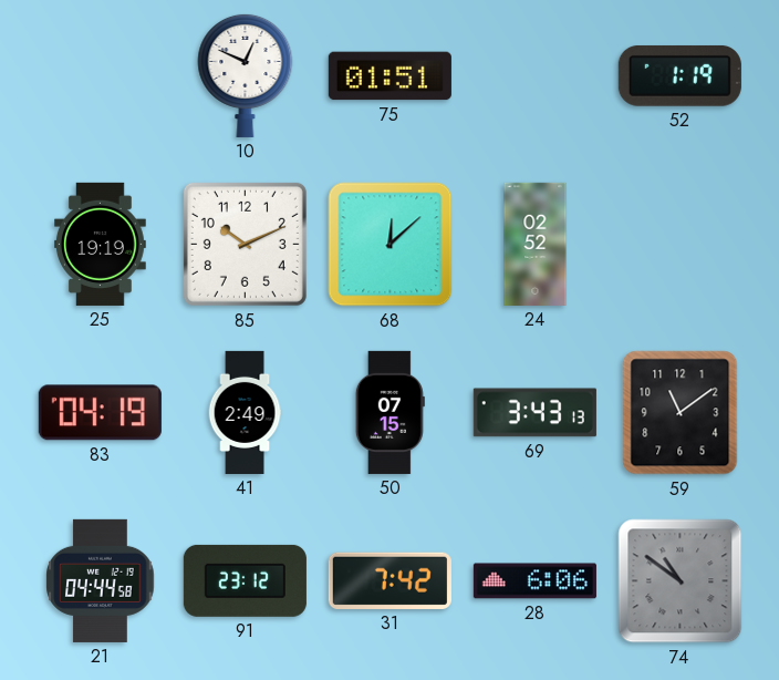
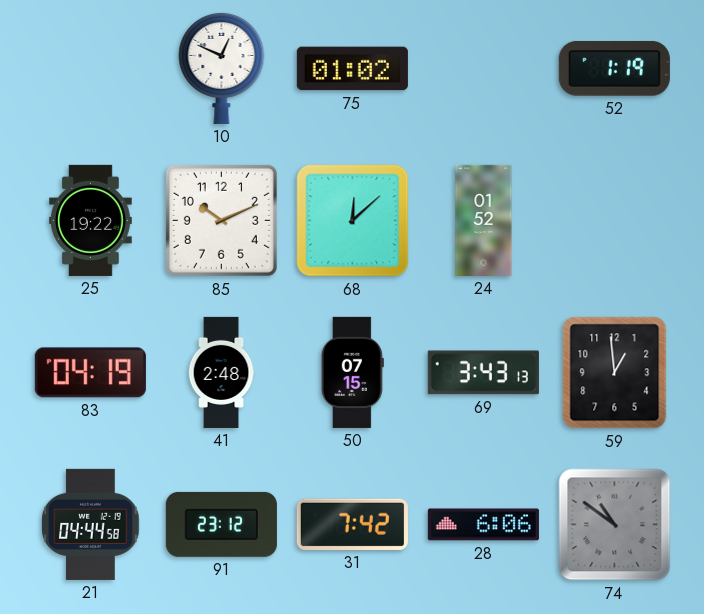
75: 01:51 -> 01:02
25: 19:19 -> 19:22
24: 02:52 -> 01:52
41: 2:49 -> 2:48
59: 11:09 -> 12:59
